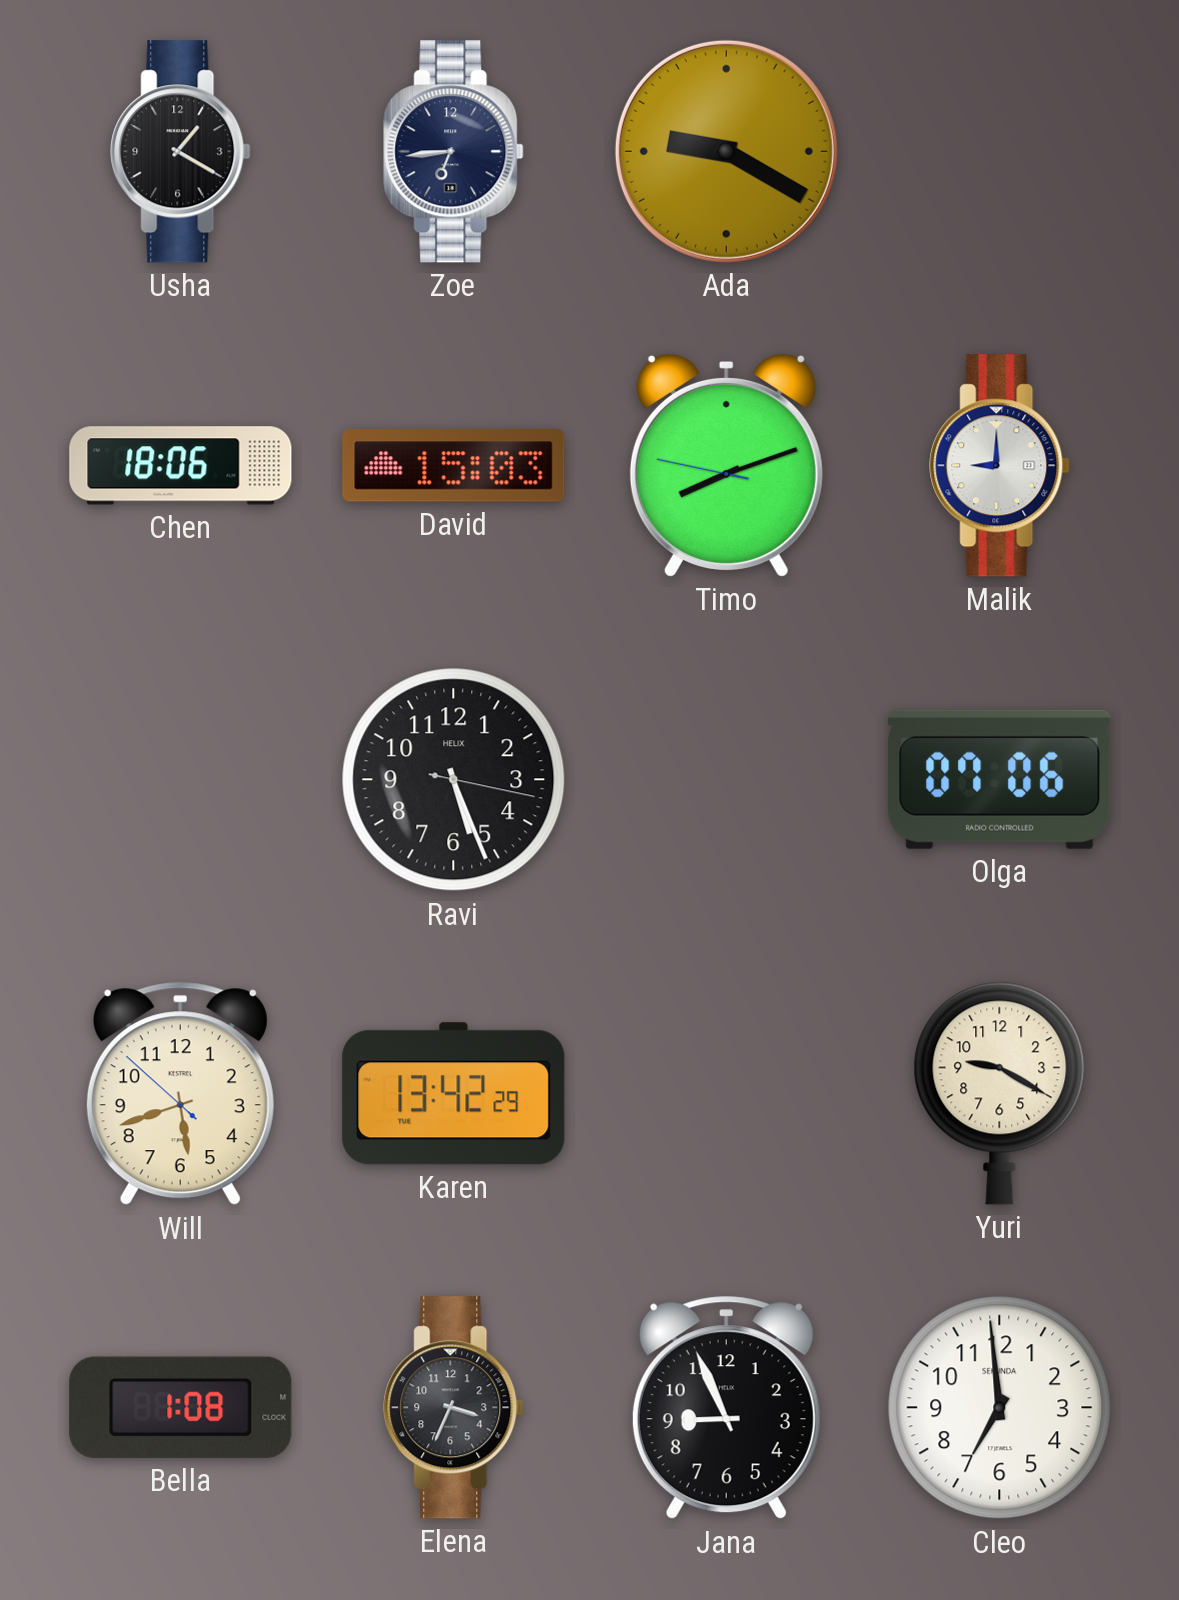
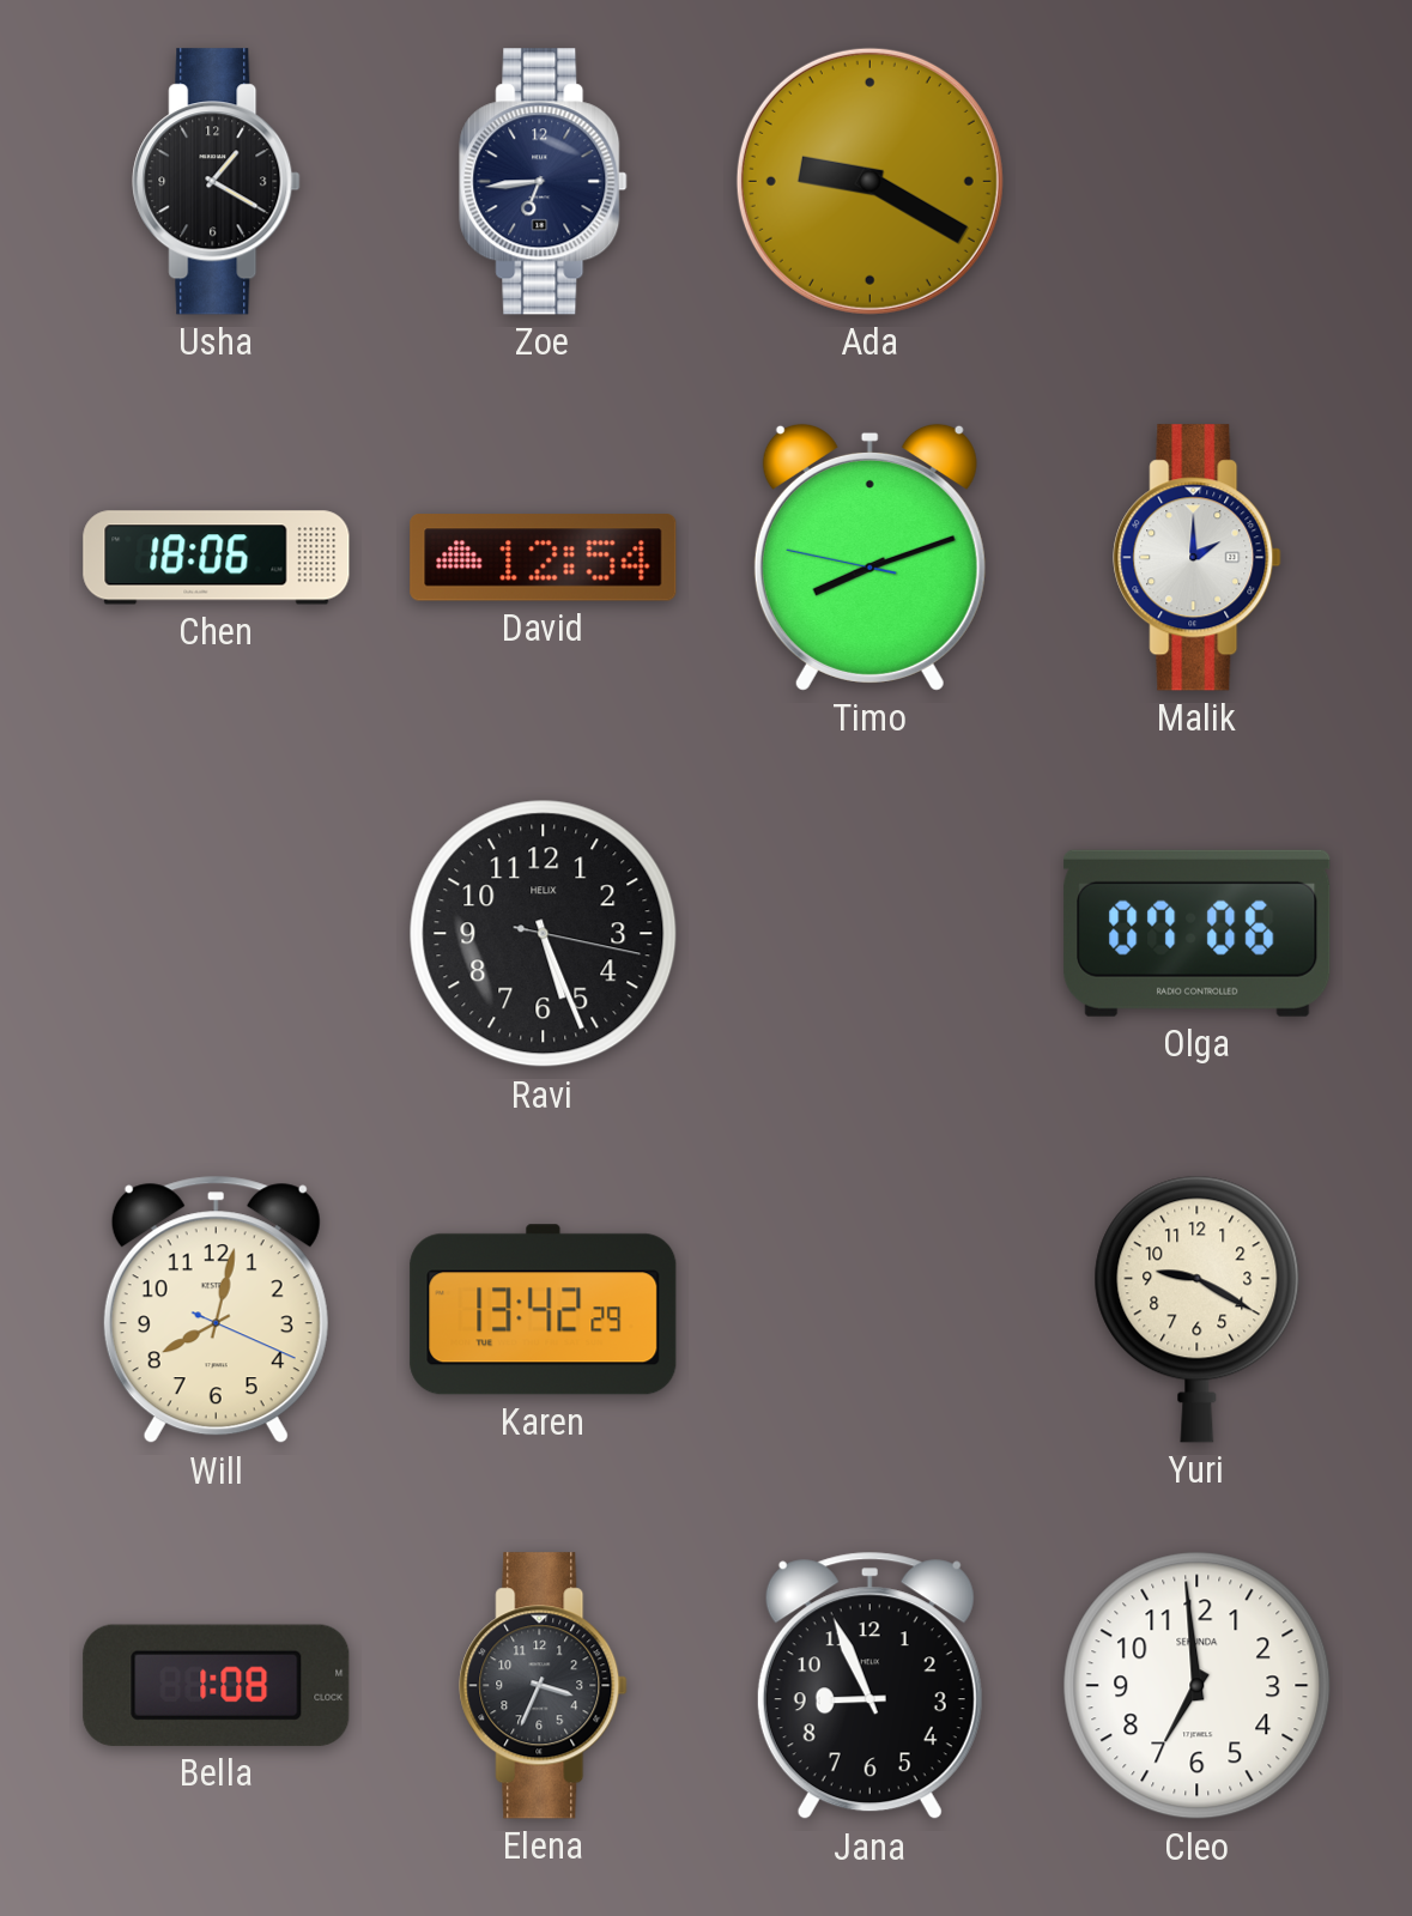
David: 15:03 -> 12:54
Malik: 9:00 -> 2:00
Will: 5:41 -> 8:02
